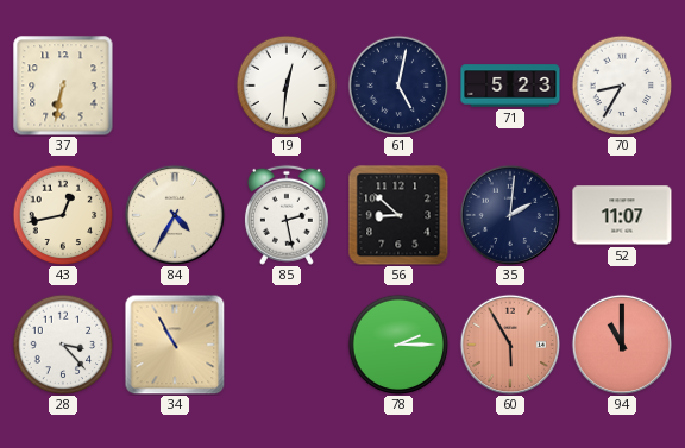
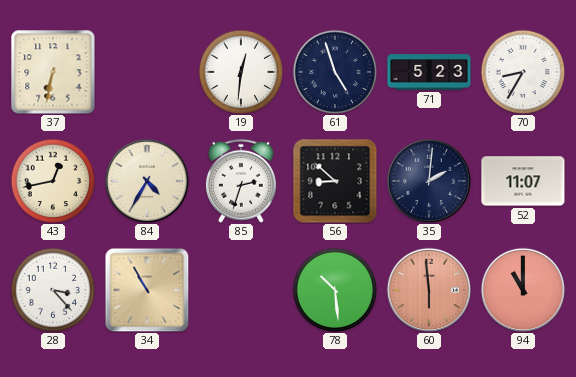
61: 5:02 -> 4:57
85: 2:28 -> 2:33
78: 2:15 -> 10:29
60: 5:55 -> 5:59
